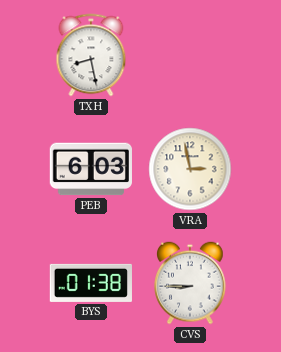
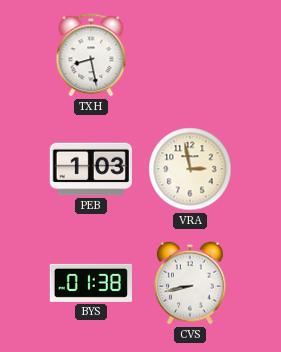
PEB: 6:03 -> 1:03
CVS: 8:45 -> 8:43
